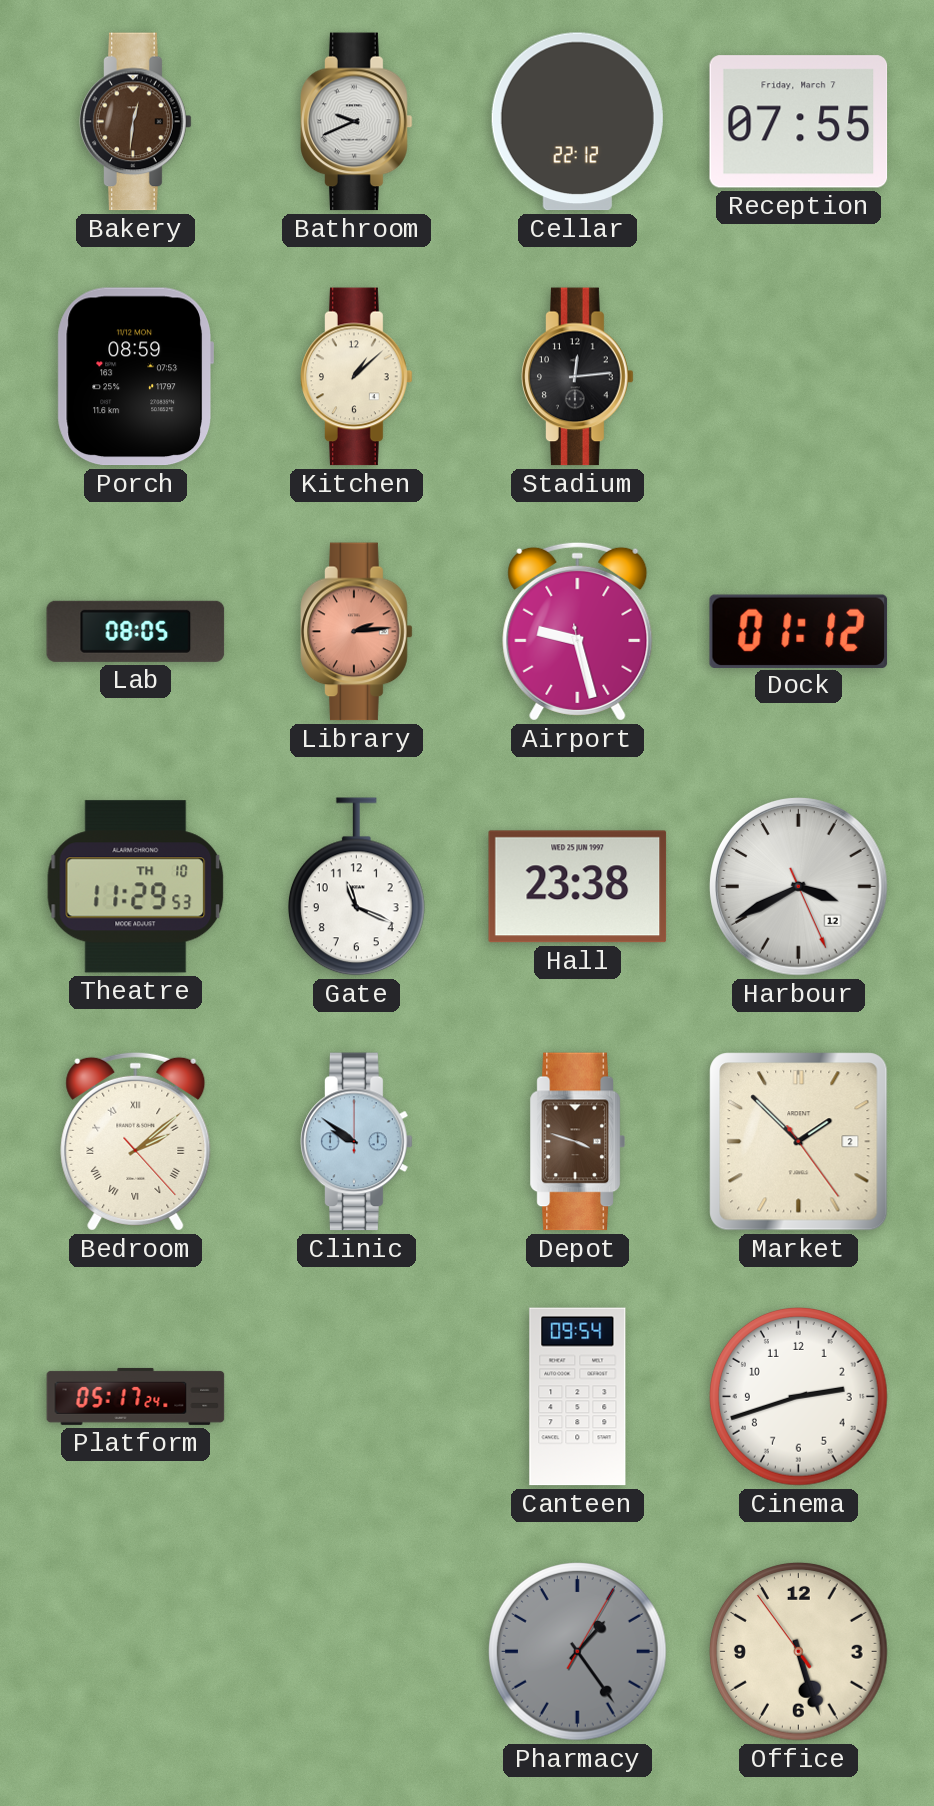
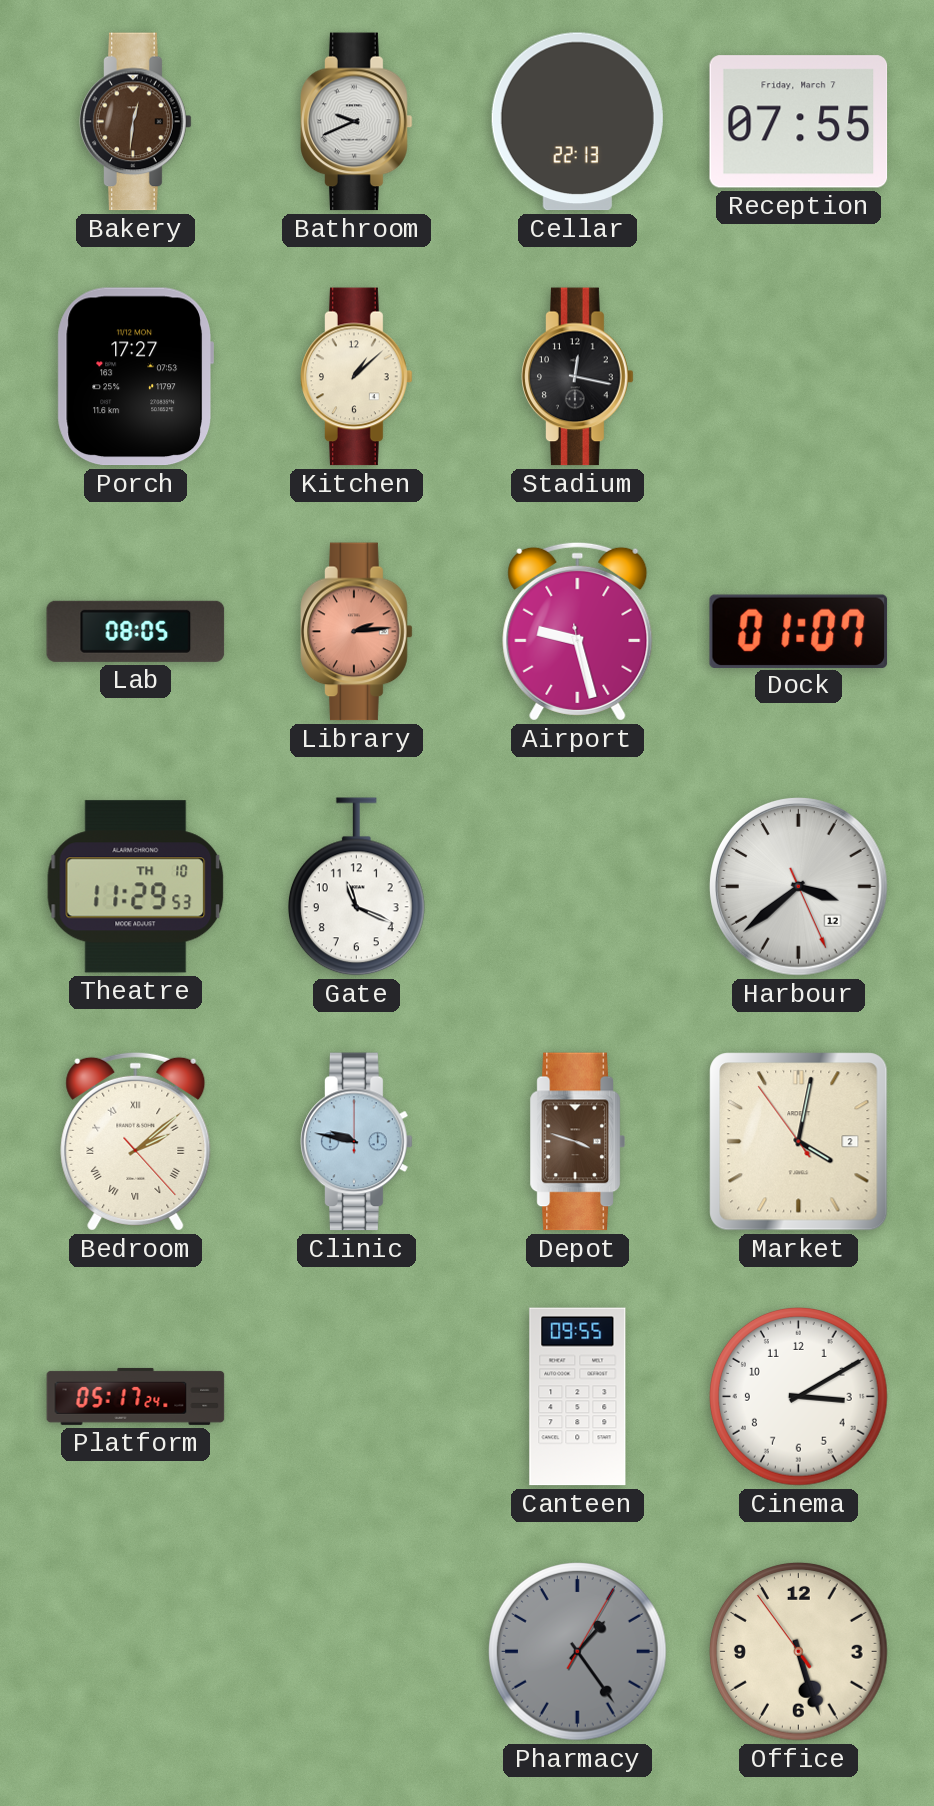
Cellar: 22:12 -> 22:13
Porch: 08:59 -> 17:27
Stadium: 12:14 -> 12:17
Dock: 01:12 -> 01:07
Hall: 23:38 -> none
Harbour: 3:40 -> 3:38
Clinic: 9:51 -> 9:47
Market: 1:52 -> 4:01
Canteen: 09:54 -> 09:55
Cinema: 2:42 -> 3:10
